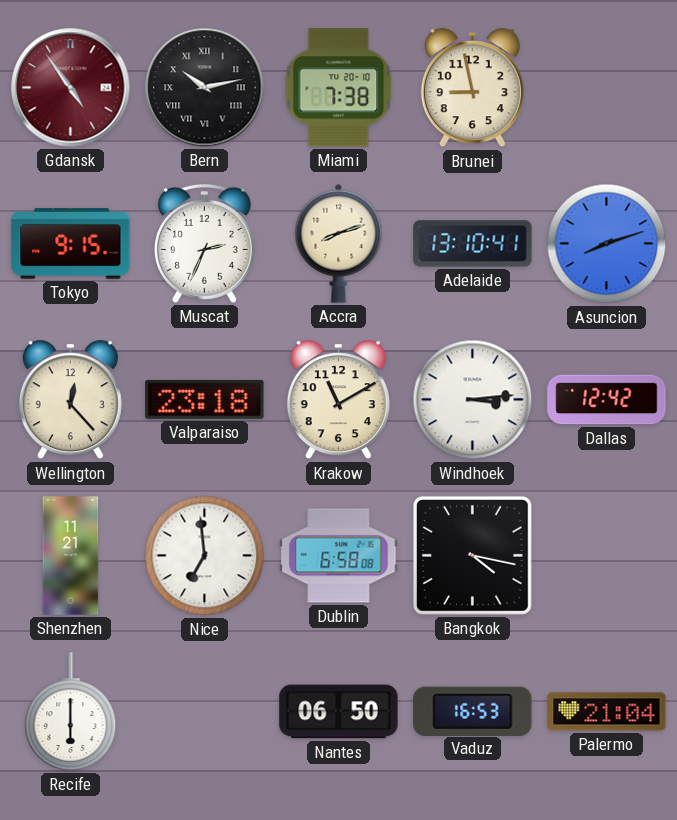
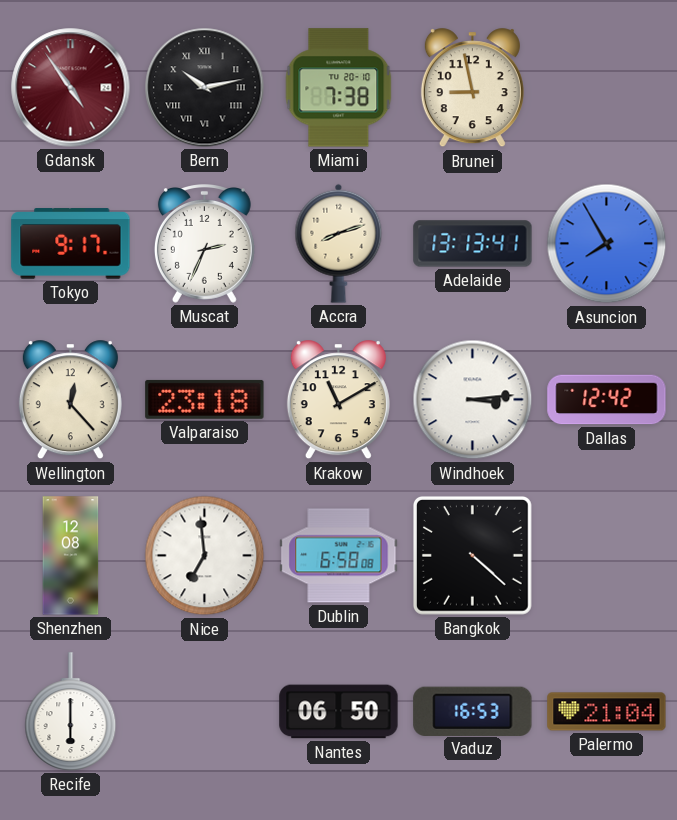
Tokyo: 9:15 -> 9:17
Adelaide: 13:10 -> 13:13
Asuncion: 8:12 -> 7:55
Shenzhen: 11:21 -> 12:08
Bangkok: 4:17 -> 4:22
